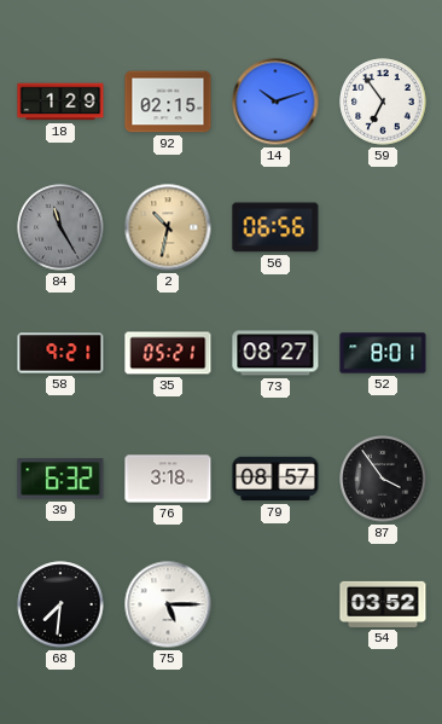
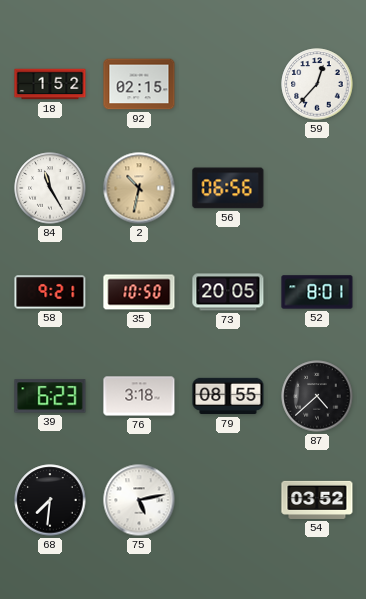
18: 1:29 -> 1:52
14: 10:12 -> none
59: 6:54 -> 12:37
84 dial: grey -> white
35: 05:21 -> 10:50
73: 08:27 -> 20:05
39: 6:32 -> 6:23
79: 08:57 -> 08:55
87: 3:54 -> 4:38
75: 5:15 -> 5:13
